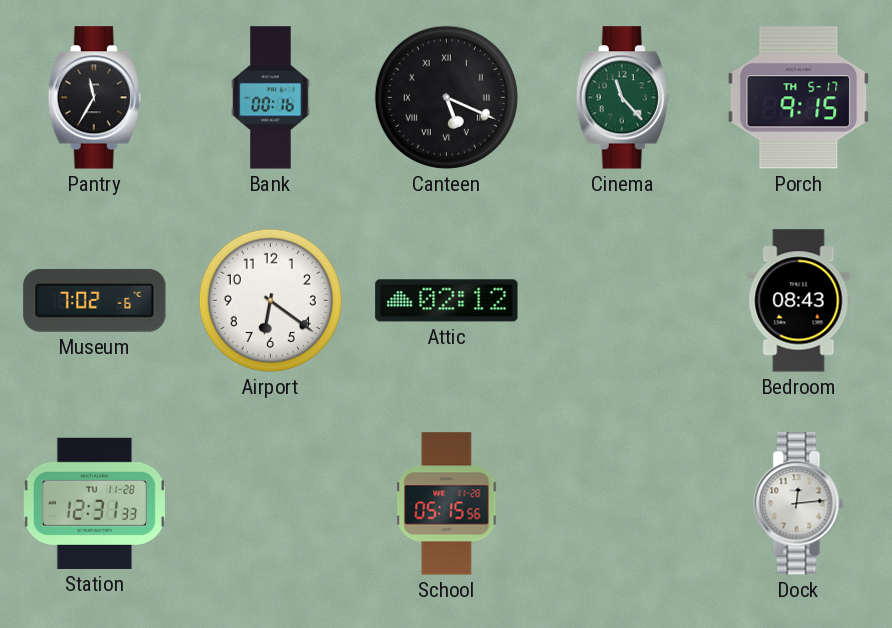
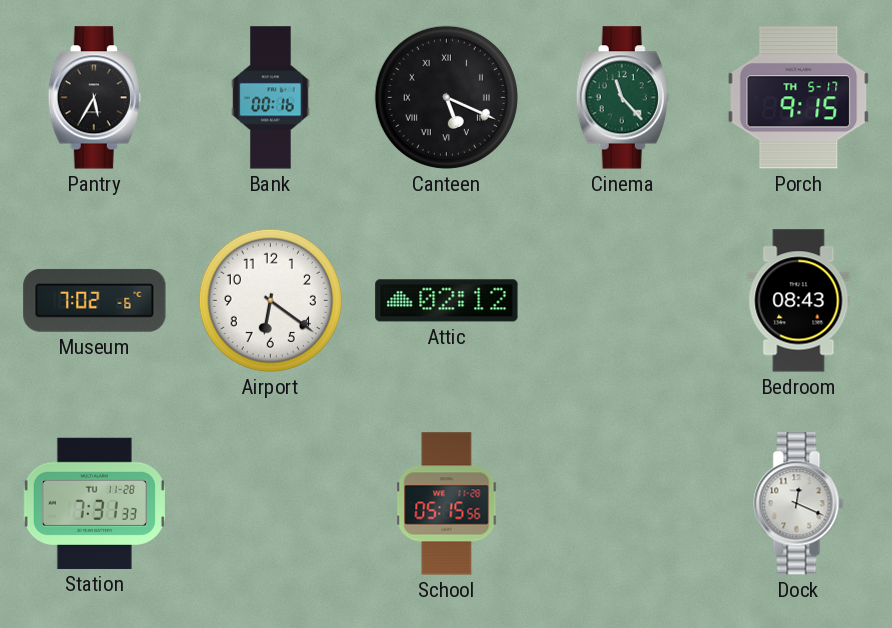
Pantry: 11:35 -> 5:35
Station: 12:31 -> 7:31
Dock: 12:14 -> 12:19
